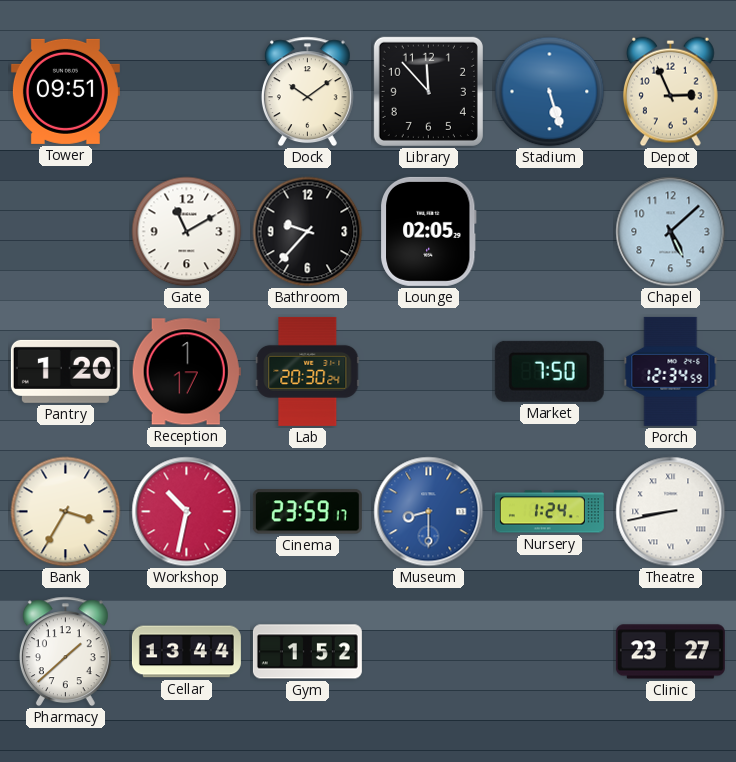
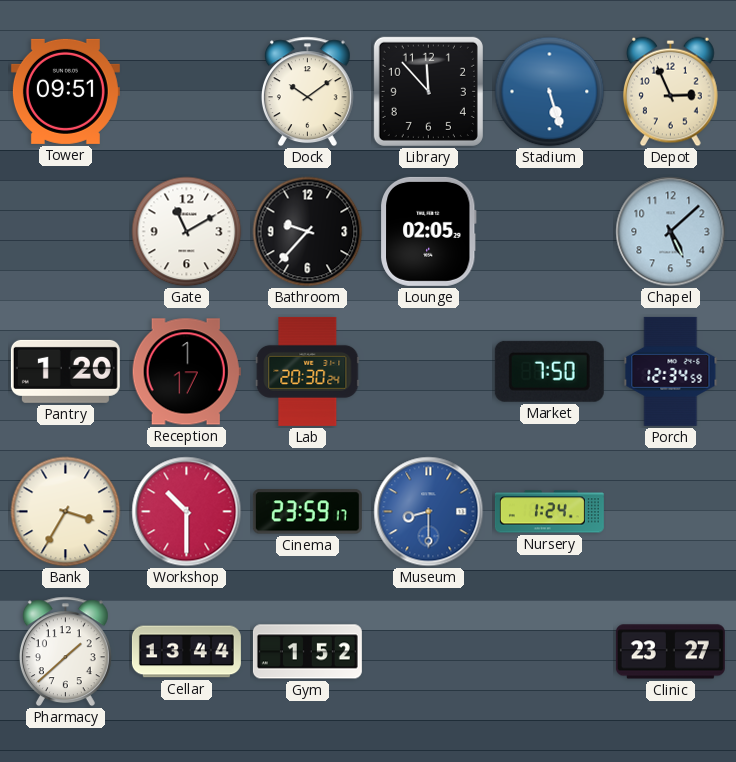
Workshop: 10:32 -> 10:30
Theatre: 8:43 -> none
